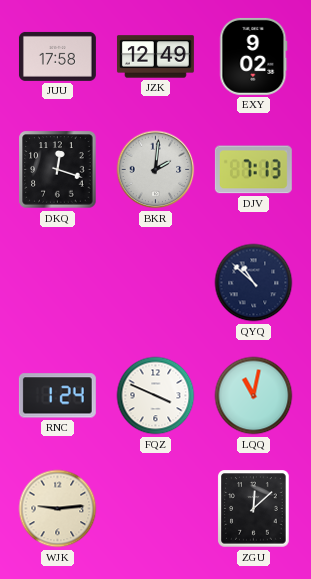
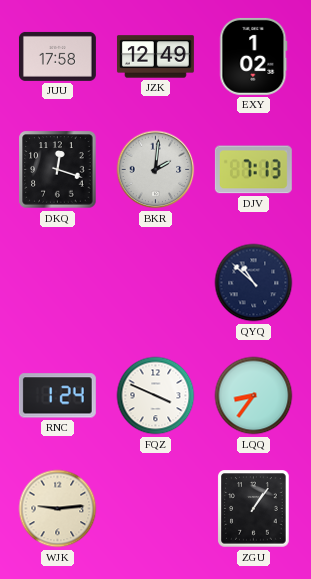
EXY: 9:02 -> 1:02
LQQ: 11:02 -> 8:36
ZGU: 12:08 -> 1:06
